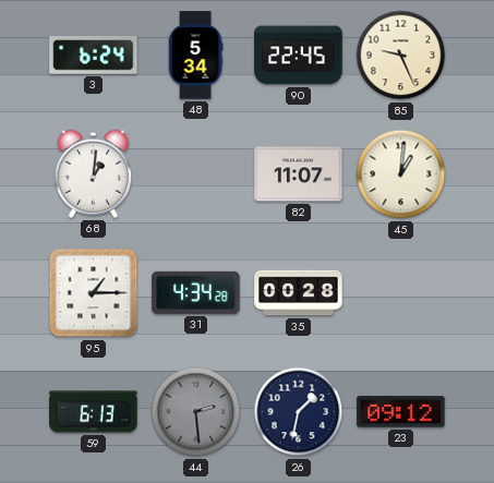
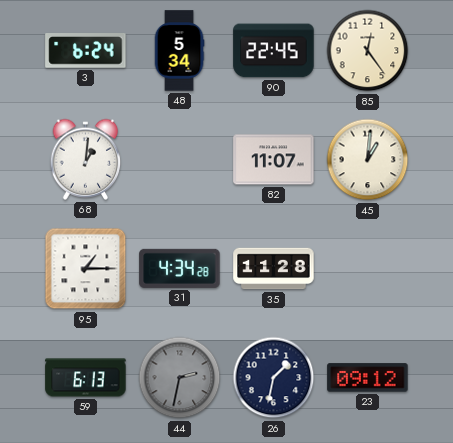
85: 9:26 -> 12:24
35: 00:28 -> 11:28
44: 2:29 -> 2:32
